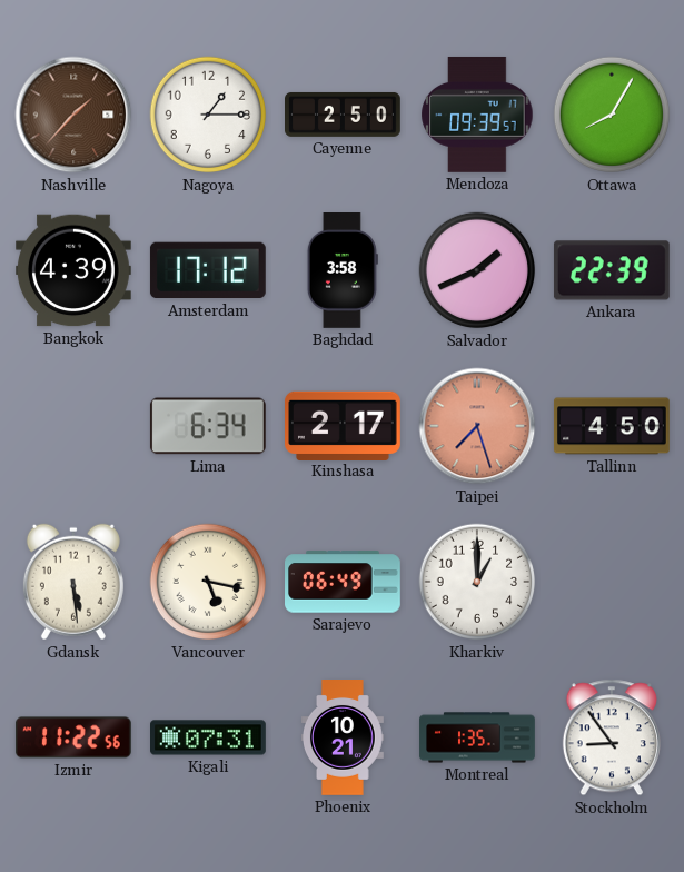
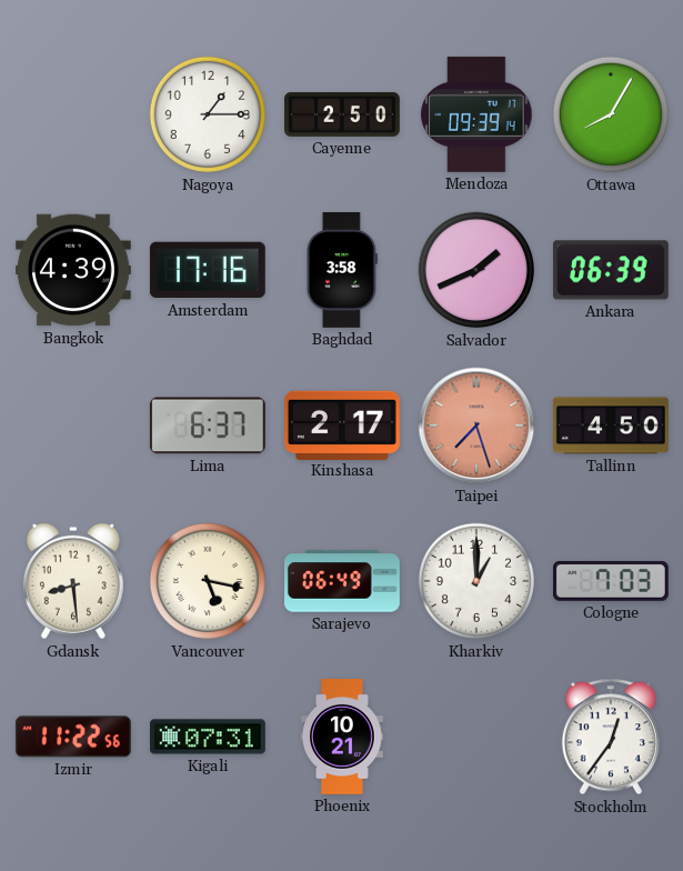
Nashville: 1:37 -> none
Mendoza: 09:39:57 -> 09:39:14
Amsterdam: 17:12 -> 17:16
Ankara: 22:39 -> 06:39
Lima: 6:34 -> 6:37
Gdansk: 5:29 -> 8:29
Cologne: none -> 7:03
Montreal: 1:35 -> none
Stockholm: 8:54 -> 12:36
